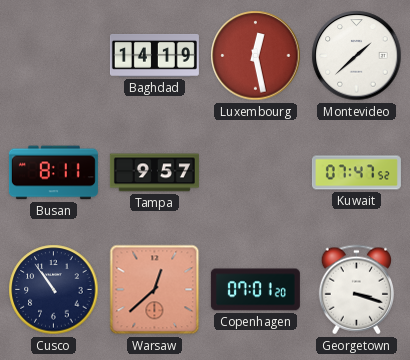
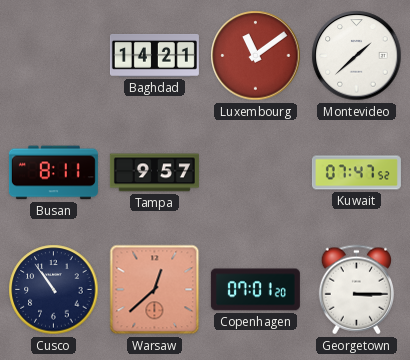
Baghdad: 14:19 -> 14:21
Luxembourg: 12:28 -> 11:09
Georgetown: 3:18 -> 3:15
